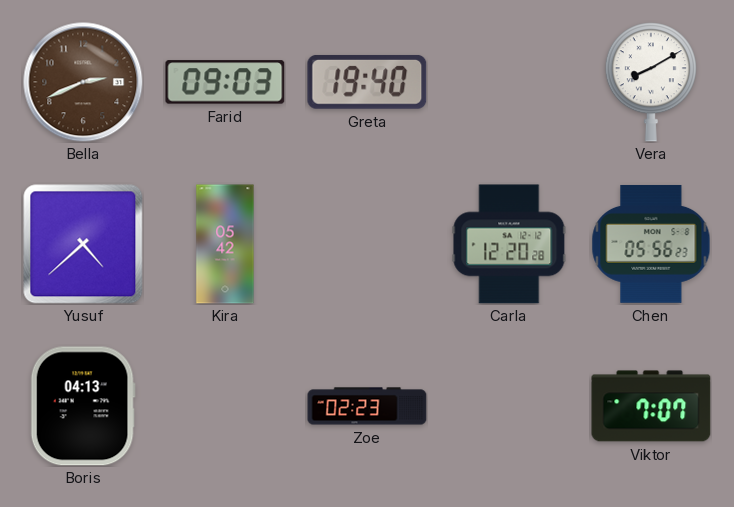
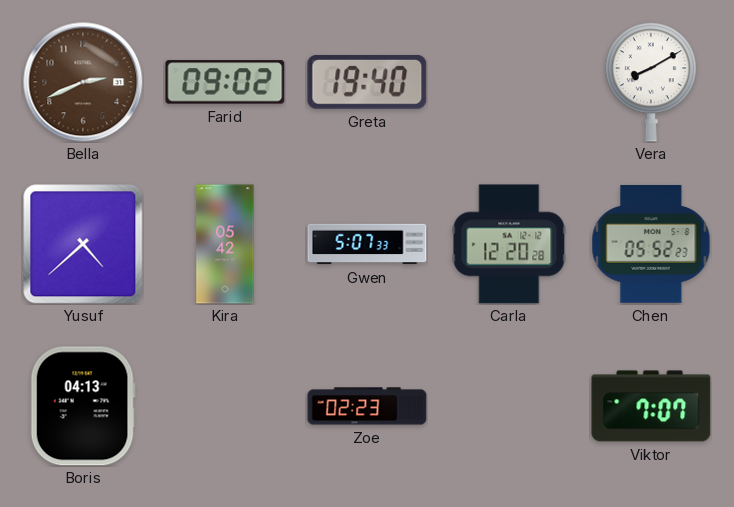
Farid: 09:03 -> 09:02
Gwen: none -> 5:07
Chen: 05:56 -> 05:52
